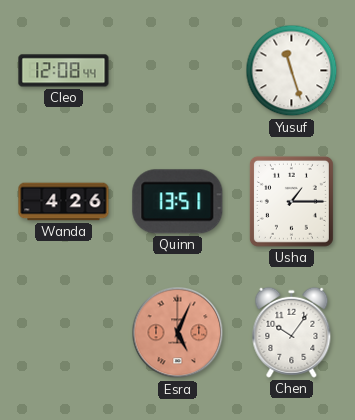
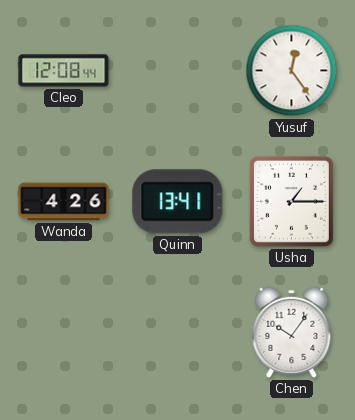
Yusuf: 11:27 -> 12:24
Quinn: 13:51 -> 13:41
Esra: 5:04 -> none
